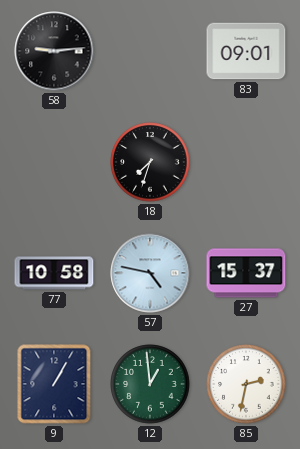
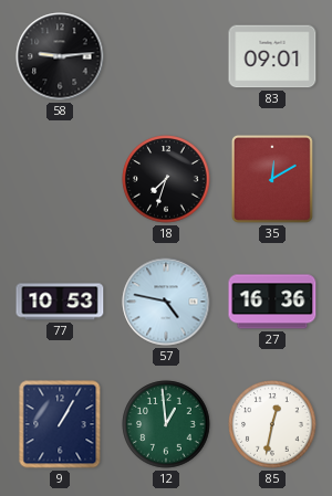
35: none -> 12:10
77: 10:58 -> 10:53
27: 15:37 -> 16:36
85: 2:32 -> 12:32
